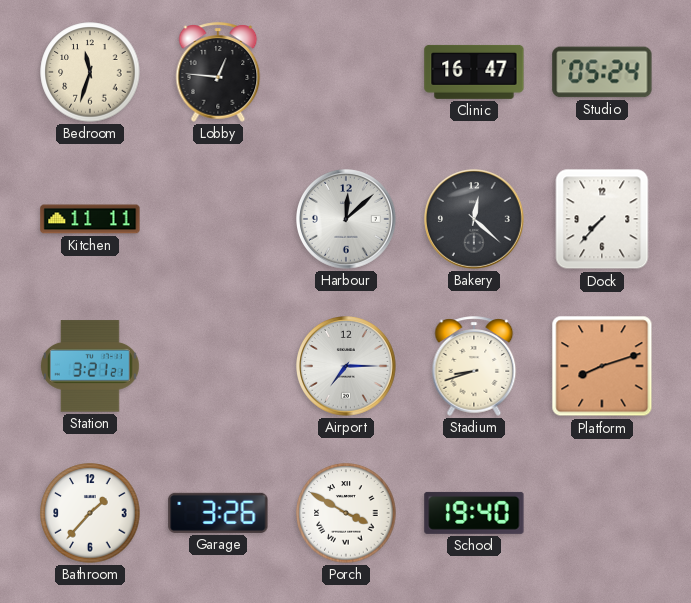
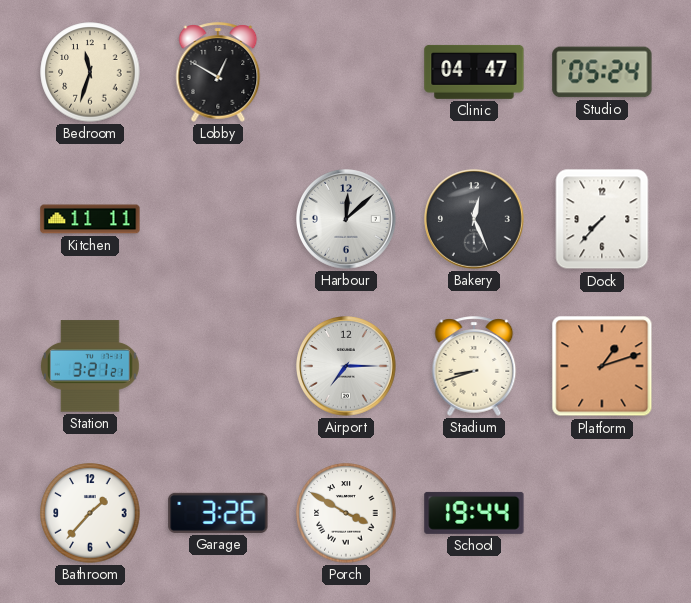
Lobby: 12:46 -> 12:50
Clinic: 16:47 -> 04:47
Bakery: 12:22 -> 12:26
Platform: 8:12 -> 1:12
School: 19:40 -> 19:44
